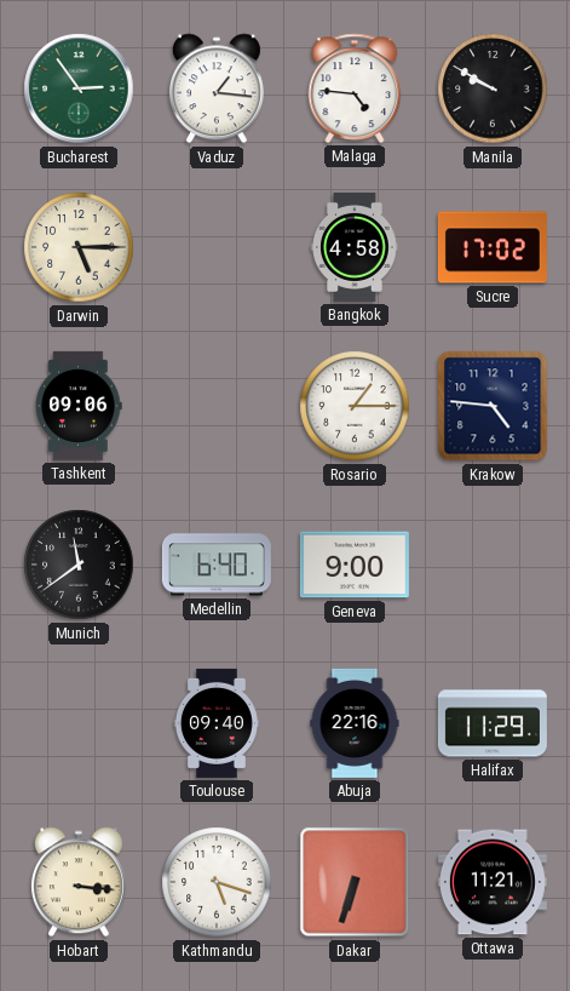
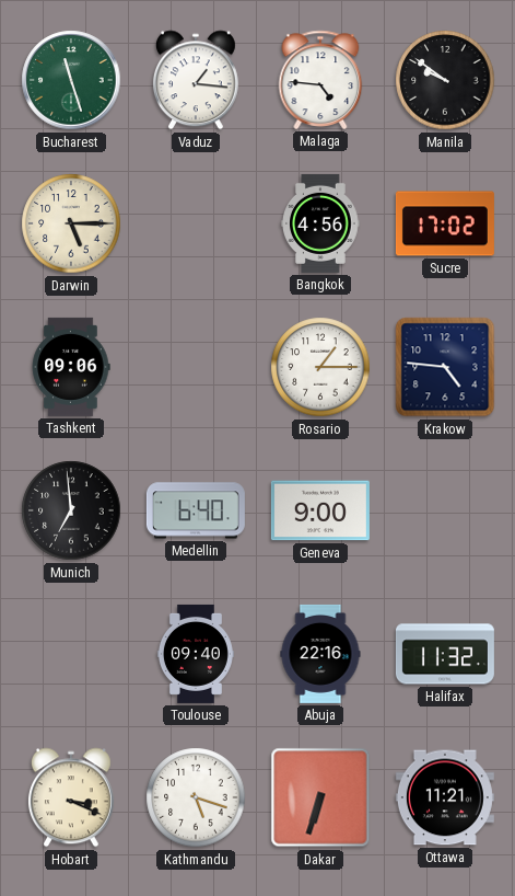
Bucharest: 2:54 -> 11:27
Manila: 9:50 -> 9:51
Bangkok: 4:58 -> 4:56
Munich: 11:39 -> 6:59
Halifax: 11:29 -> 11:32
Hobart: 3:16 -> 3:19
